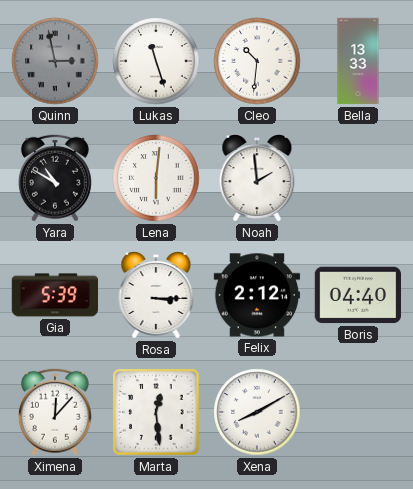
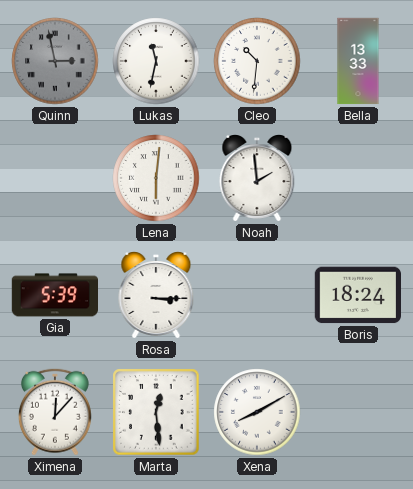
Lukas: 11:27 -> 11:32
Yara: 10:50 -> none
Felix: 2:12 -> none
Boris: 04:40 -> 18:24
